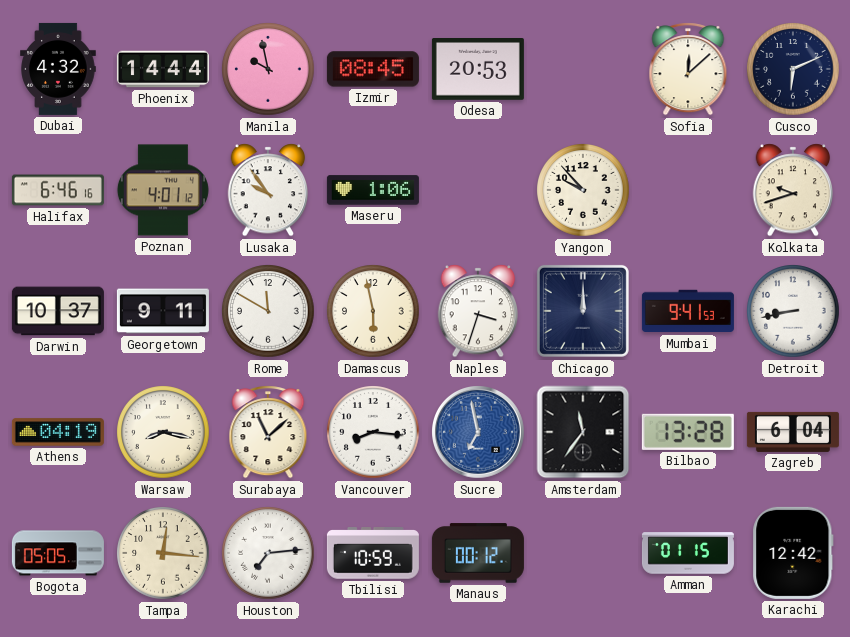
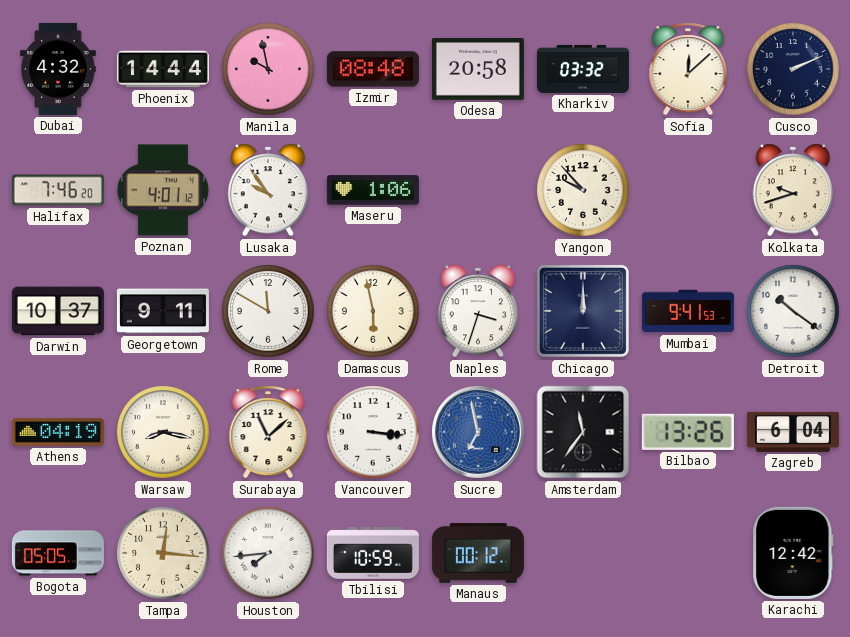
Izmir: 08:45 -> 08:48
Odesa: 20:53 -> 20:58
Kharkiv: none -> 03:32
Cusco: 6:11 -> 2:11
Halifax: 6:46 -> 7:46
Detroit: 8:43 -> 10:21
Vancouver: 8:16 -> 3:16
Bilbao: 13:28 -> 13:26
Houston: 7:14 -> 7:44
Amman: 01:15 -> none
